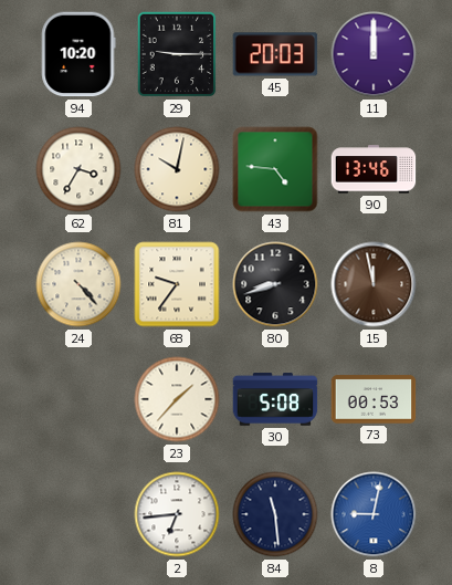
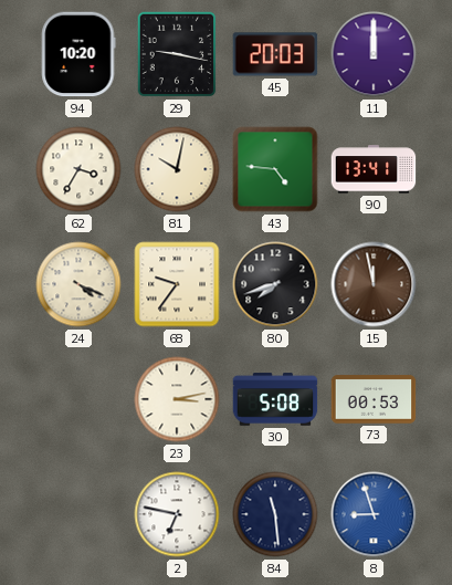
29: 9:15 -> 9:17
90: 13:46 -> 13:41
24: 4:23 -> 4:19
80: 8:42 -> 7:42
23: 1:37 -> 3:13
2: 6:44 -> 6:47
8: 9:02 -> 8:57
